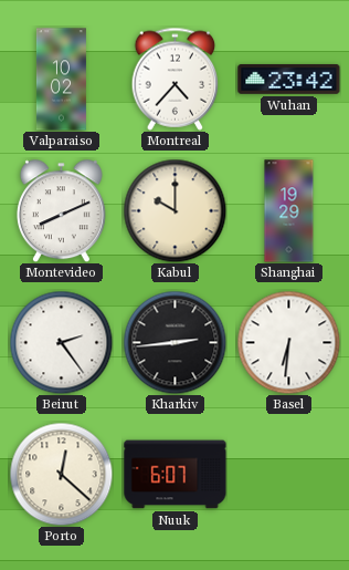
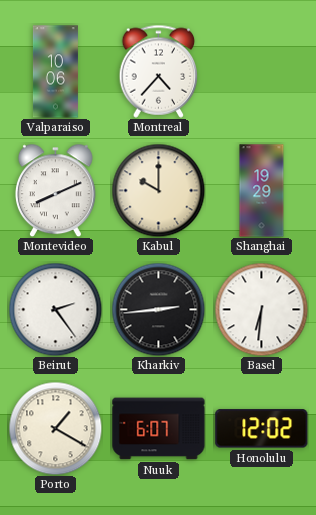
Valparaiso: 10:02 -> 10:06
Wuhan: 23:42 -> none
Porto: 12:22 -> 1:20
Honolulu: none -> 12:02
